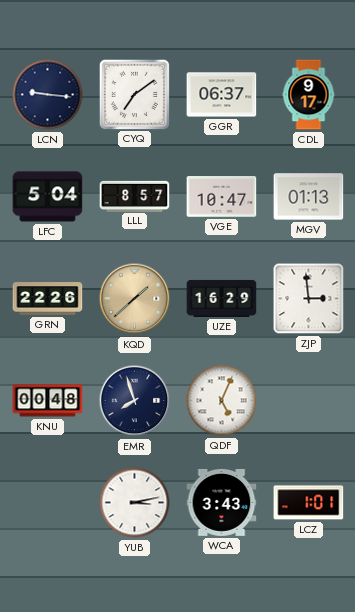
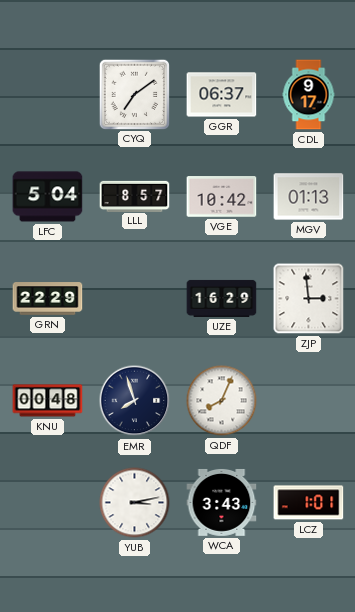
LCN: 9:16 -> none
VGE: 10:47 -> 10:42
GRN: 22:26 -> 22:29
KQD: 1:38 -> none
QDF: 5:04 -> 8:04
